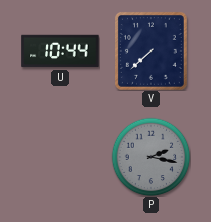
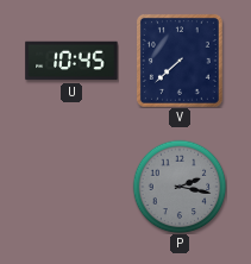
U: 10:44 -> 10:45
